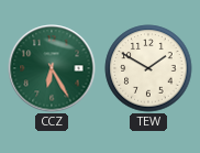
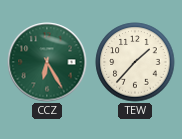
TEW: 1:50 -> 1:37
